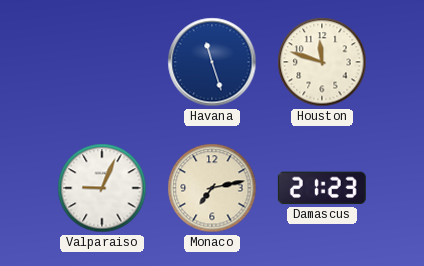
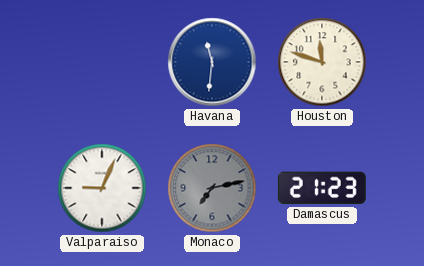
Havana: 11:27 -> 11:31
Monaco dial: cream -> grey
